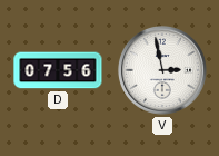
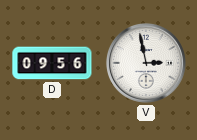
D: 07:56 -> 09:56
